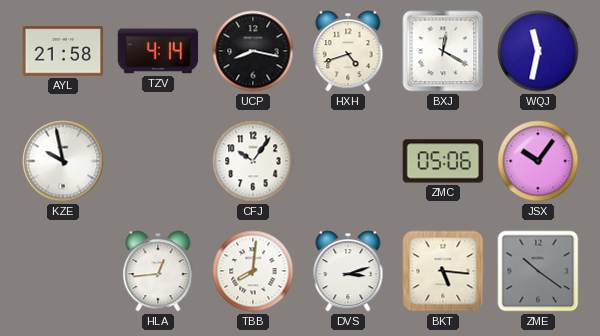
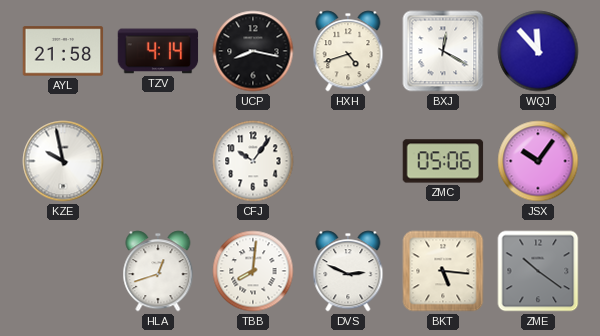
WQJ: 11:32 -> 11:53
HLA: 12:44 -> 12:42
DVS: 3:12 -> 2:49
